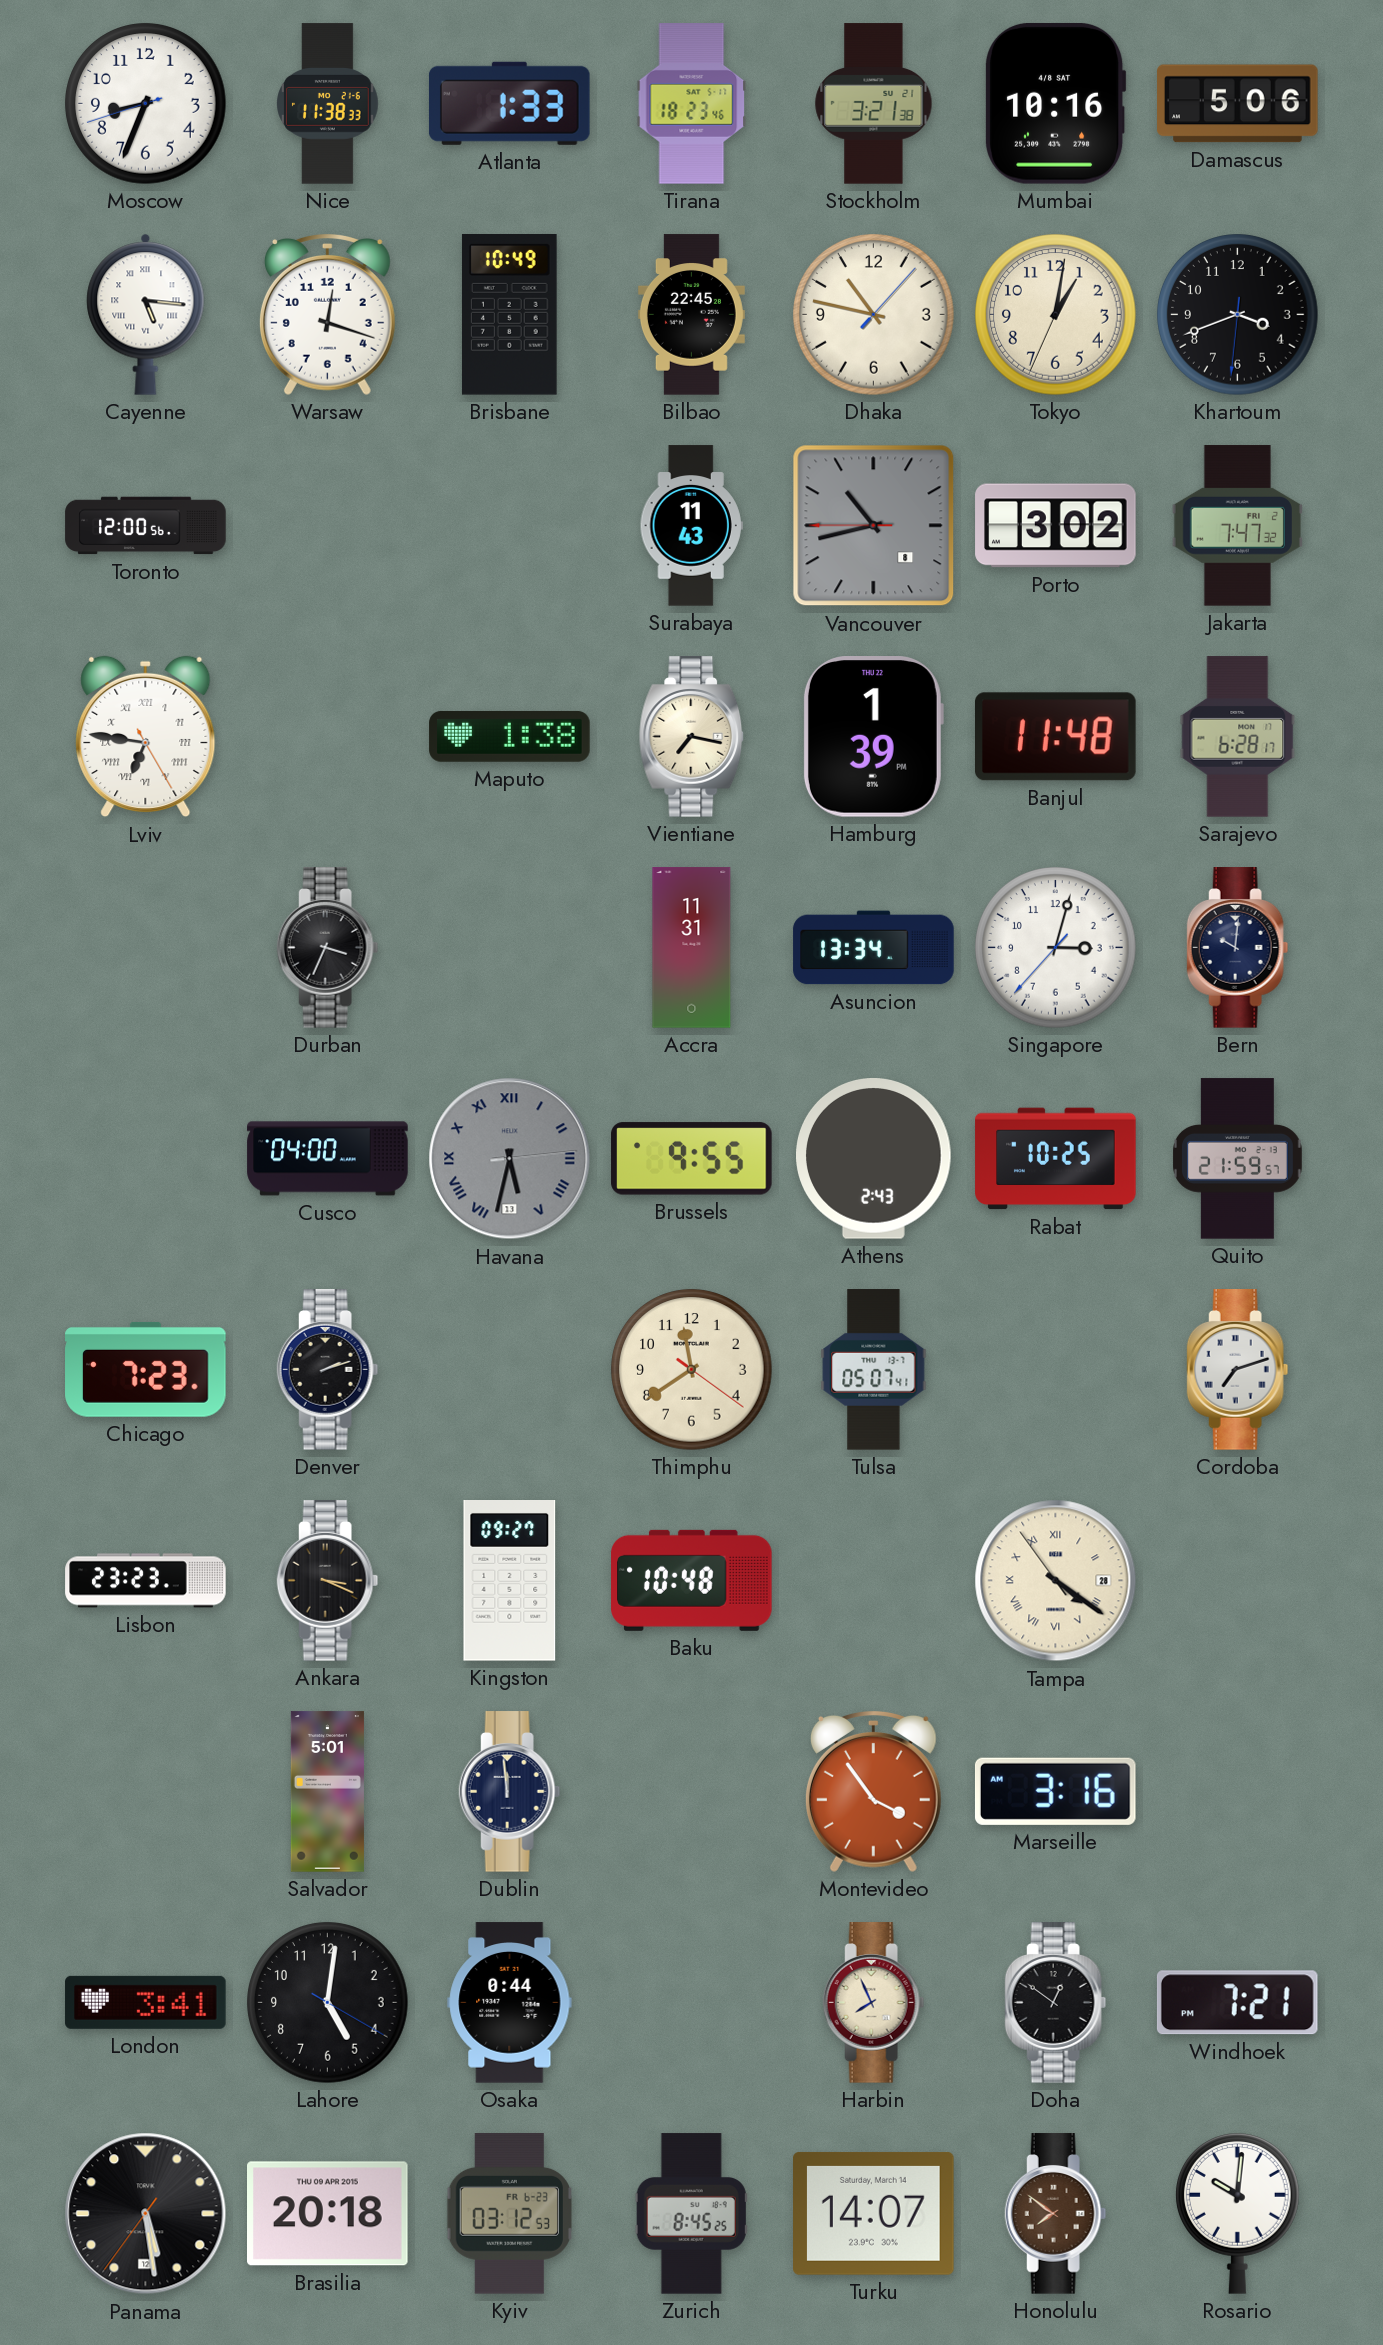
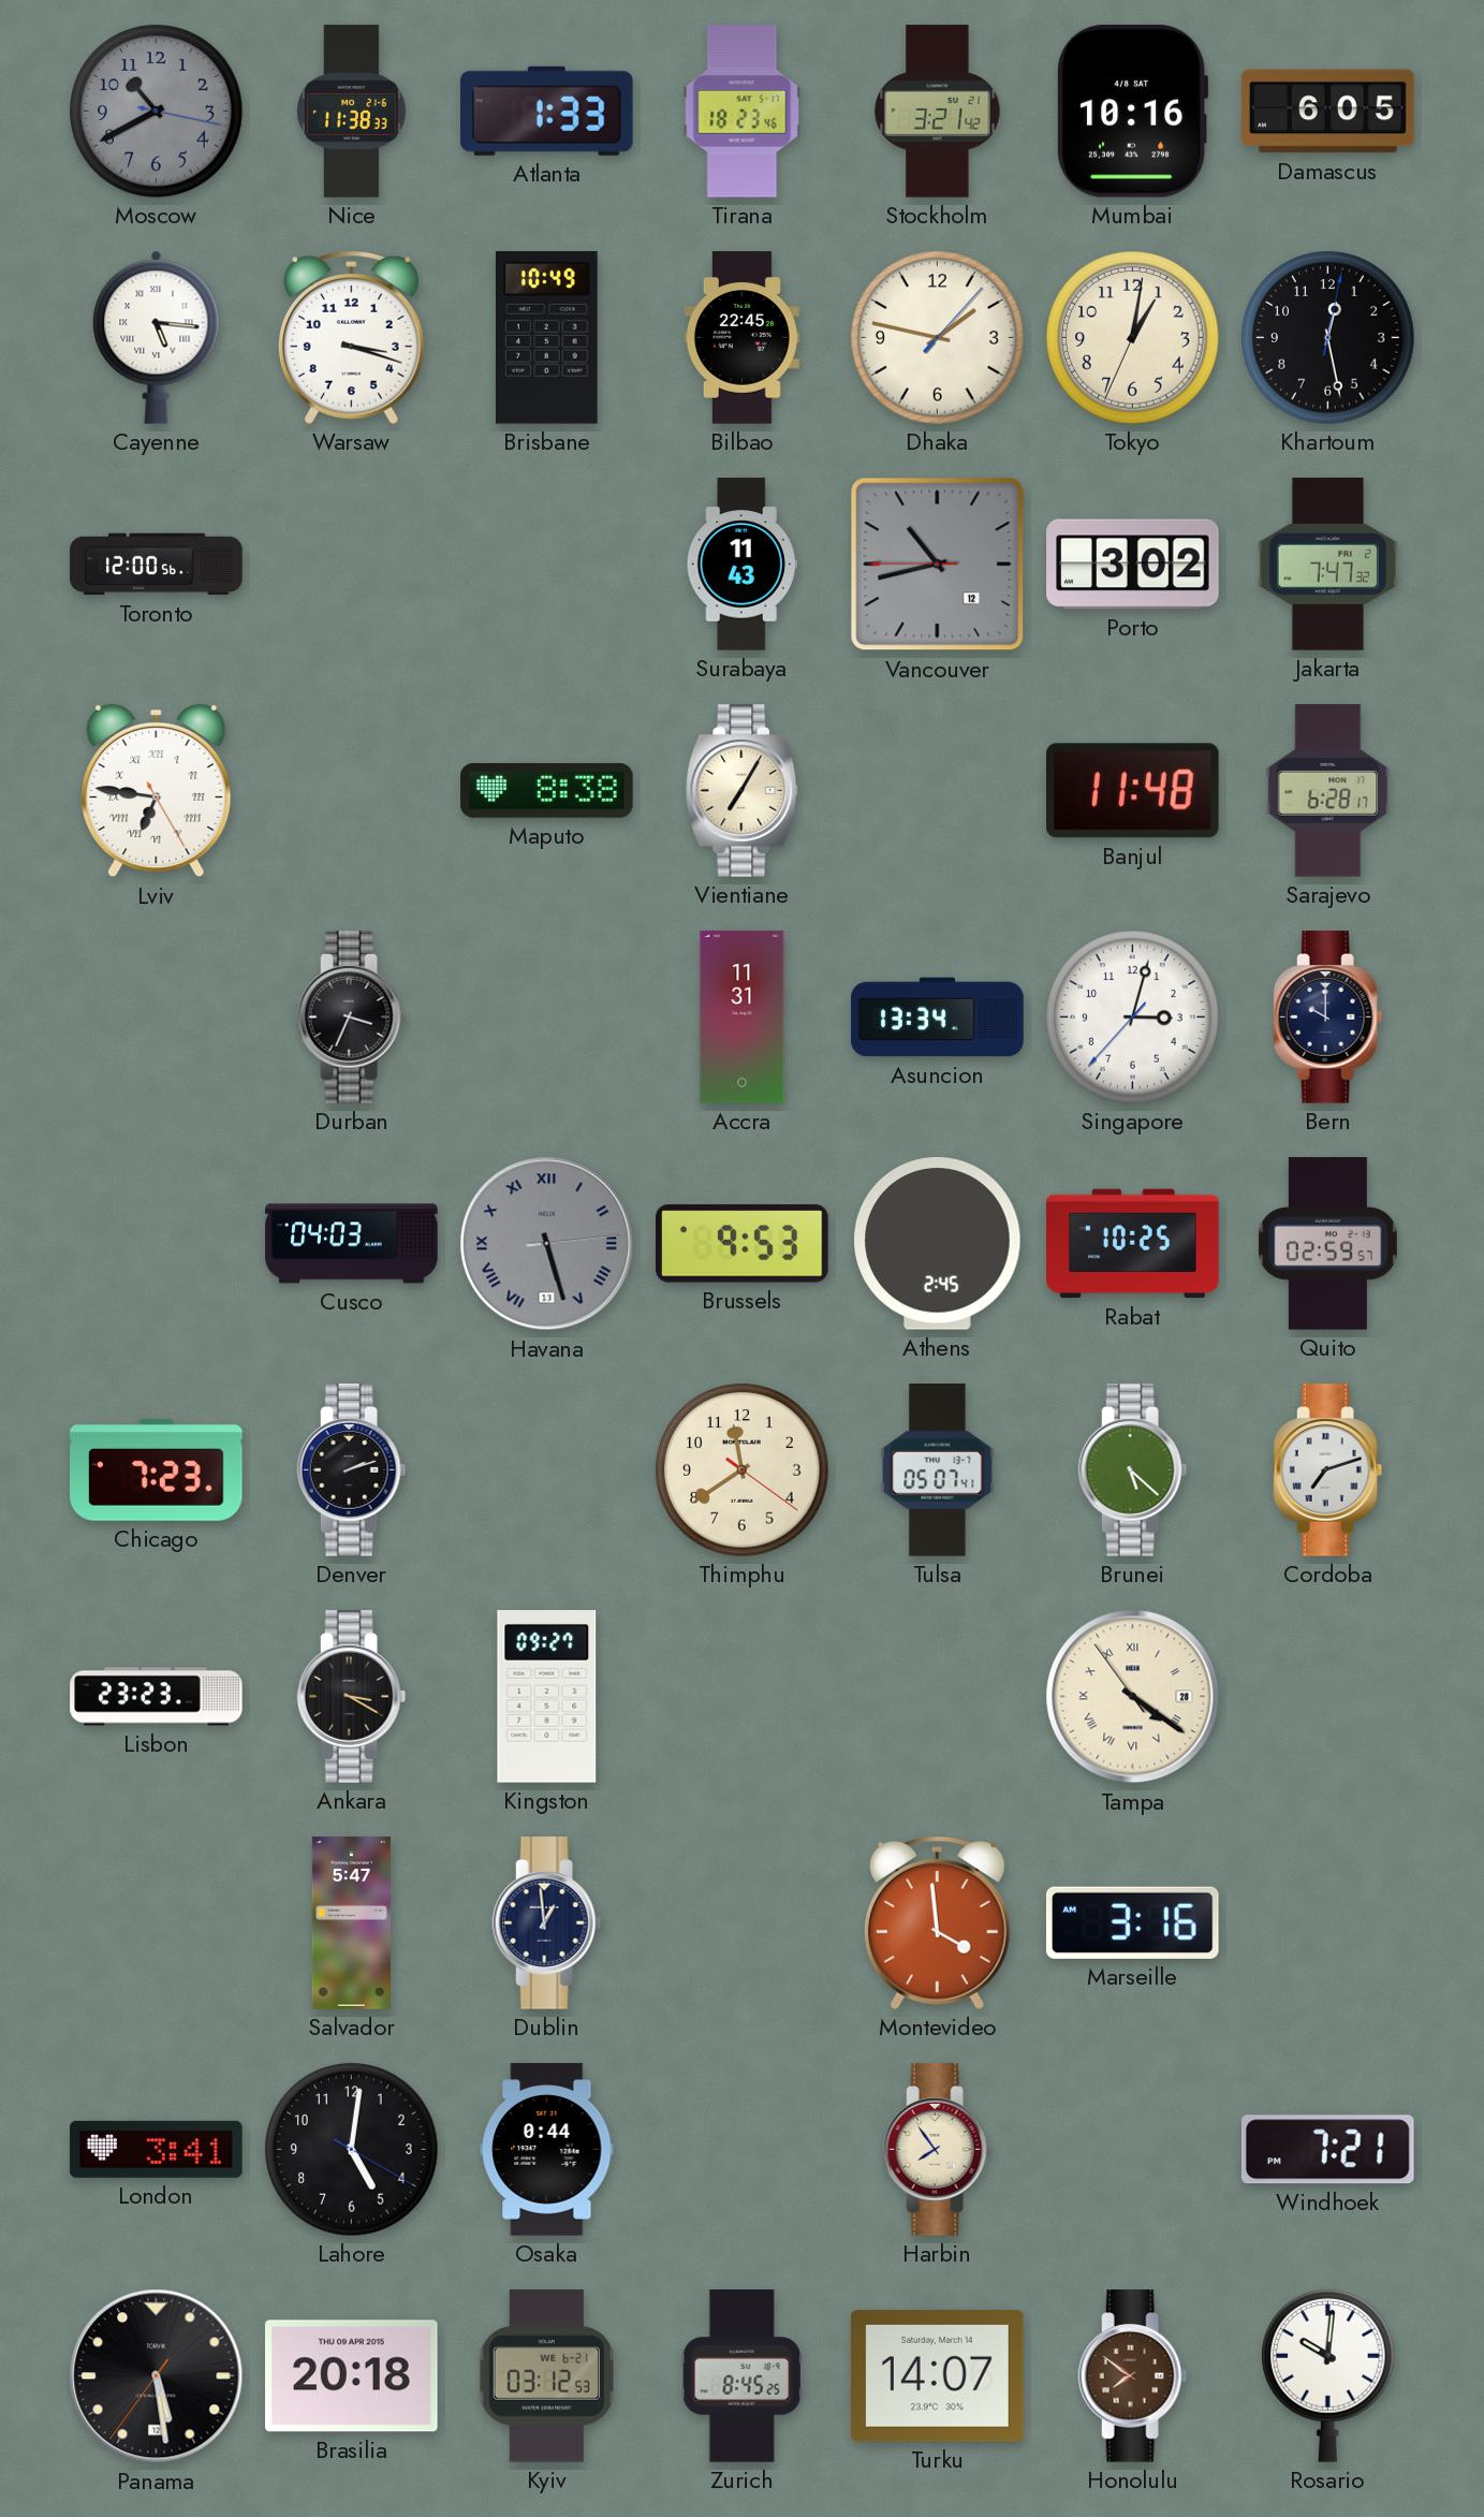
Moscow: 8:33 -> 10:40
Moscow dial: white -> grey
Stockholm: 3:21:38 -> 3:21:42
Damascus: 5:06 -> 6:05
Warsaw: 12:18 -> 3:18
Dhaka: 10:47 -> 1:47
Khartoum: 3:41 -> 12:28
Vancouver date: 8 -> 12
Maputo: 1:38 -> 8:38
Vientiane: 7:17 -> 7:05
Hamburg: 1:39 -> none
Bern: 10:01 -> 10:00
Cusco: 04:00 -> 04:03
Havana: 5:32 -> 5:27
Brussels: 9:55 -> 9:53
Athens: 2:43 -> 2:45
Quito: 21:59 -> 02:59
Brunei: none -> 5:22
Ankara: 3:19 -> 3:20
Baku: 10:48 -> none
Salvador: 5:01 -> 5:47
Dublin: 11:59 -> 12:59
Montevideo: 3:54 -> 3:59
Harbin: 7:56 -> 7:54
Doha: 12:51 -> none
Kyiv date: FR 6-23 -> WE 6-21
